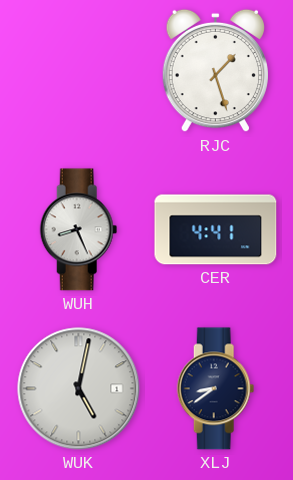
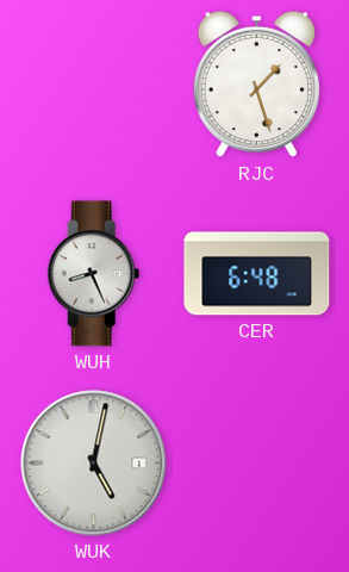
CER: 4:41 -> 6:48
XLJ: 8:39 -> none
